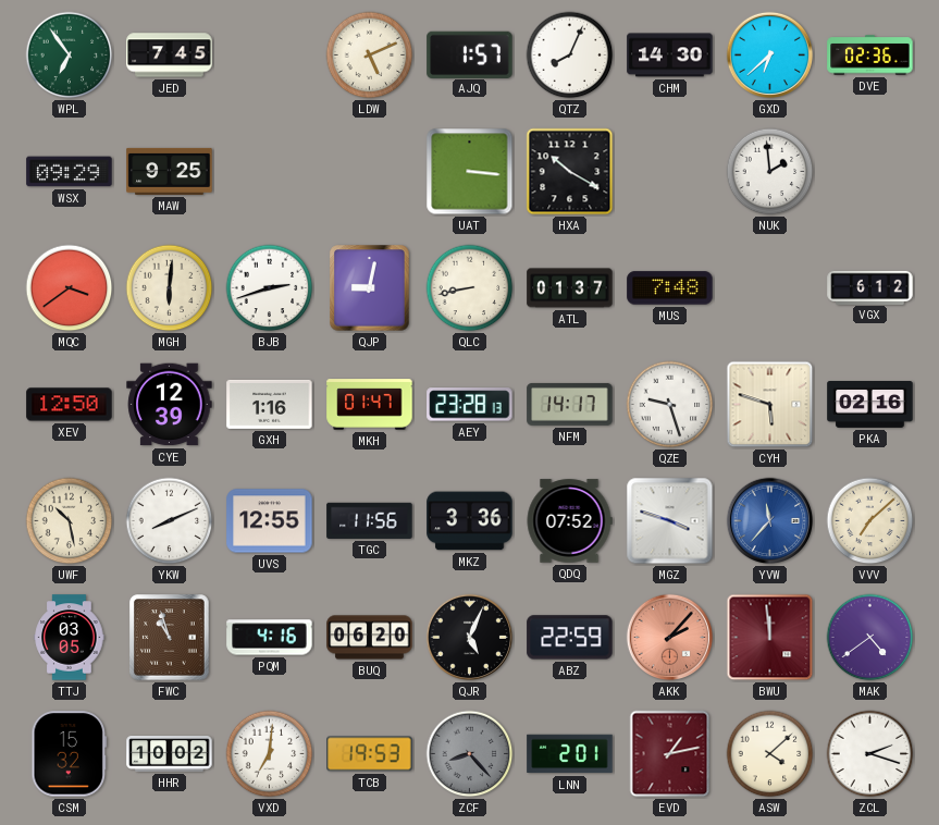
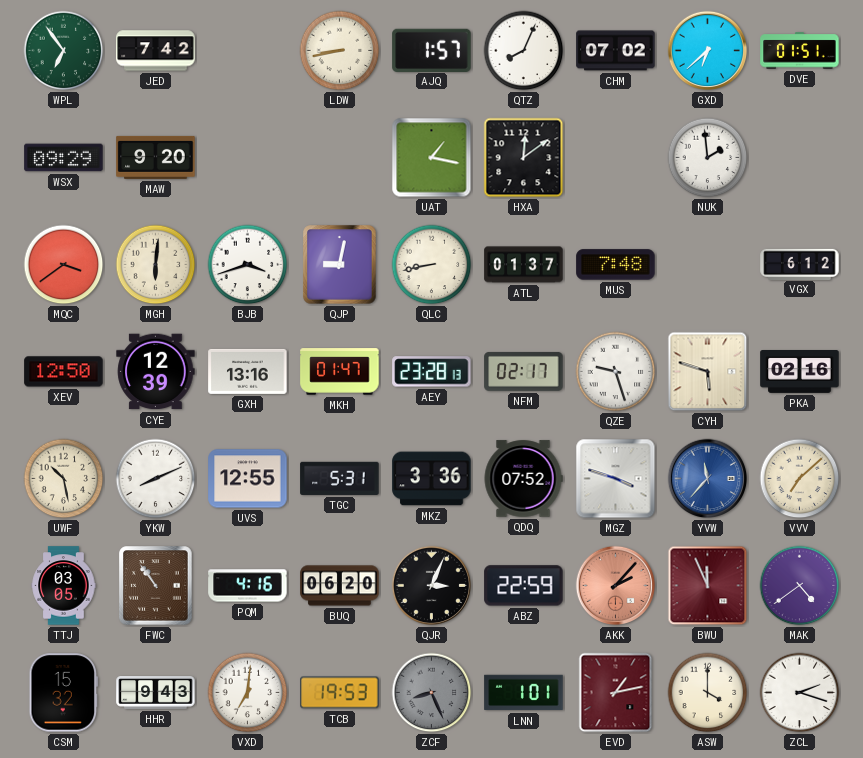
JED: 7:45 -> 7:42
LDW: 5:11 -> 8:43
CHM: 14:30 -> 07:02
DVE: 02:36 -> 01:51
MAW: 9:25 -> 9:20
UAT: 3:16 -> 1:17
HXA: 10:20 -> 12:09
BJB: 2:42 -> 3:42
GXH: 1:16 -> 13:16
NFM: 14:17 -> 02:17
TGC: 11:56 -> 5:31
FWC: 10:57 -> 10:54
QJR: 5:04 -> 3:04
BWU: 11:59 -> 11:56
HHR: 10:02 -> 9:43
ZCF: 8:23 -> 8:26
LNN: 2:01 -> 1:01
ASW: 4:08 -> 4:00
